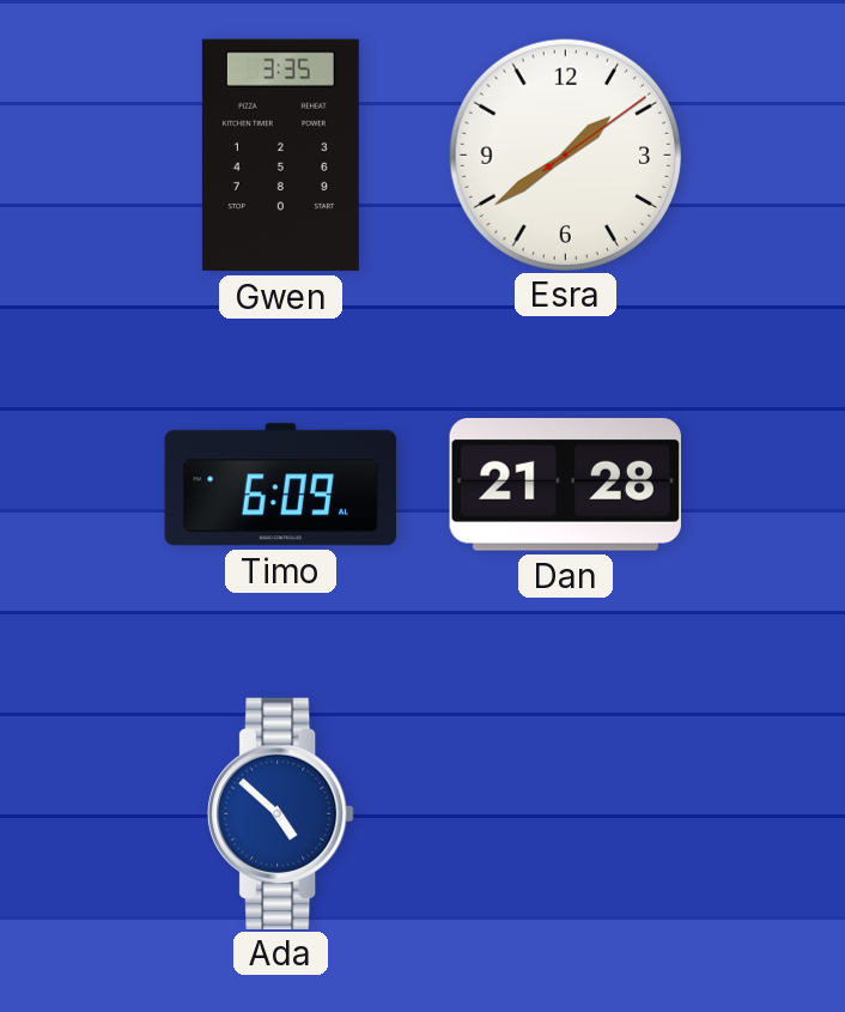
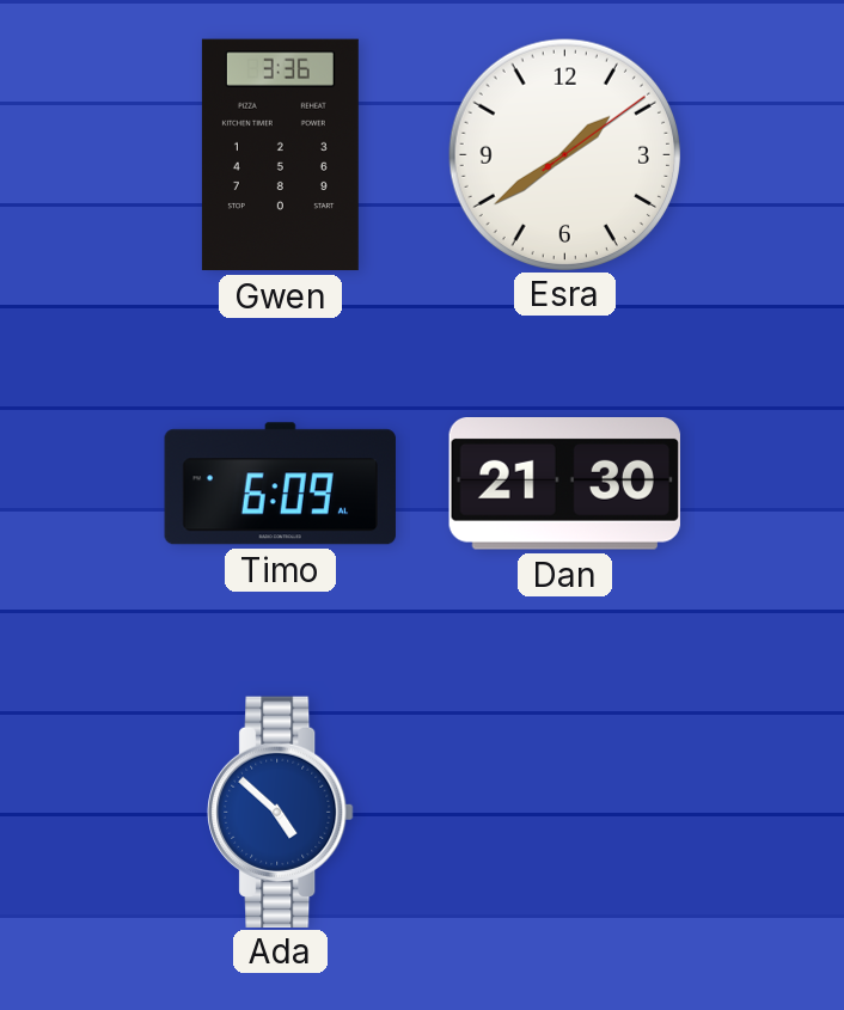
Gwen: 3:35 -> 3:36
Dan: 21:28 -> 21:30
